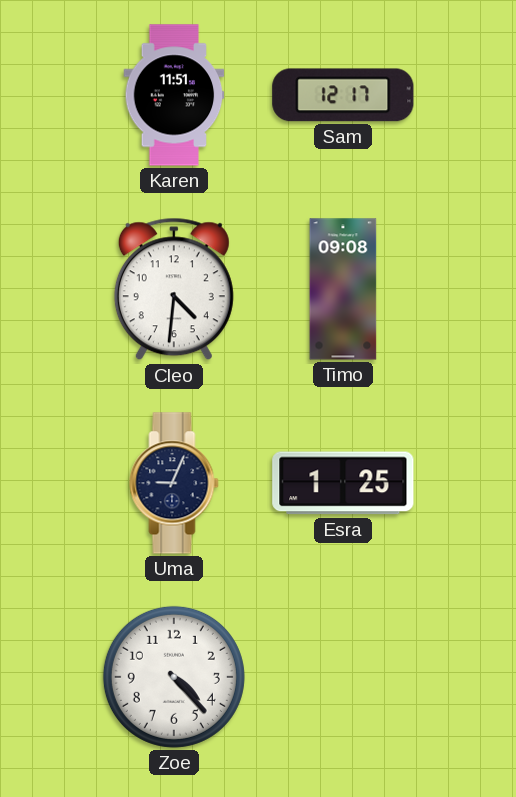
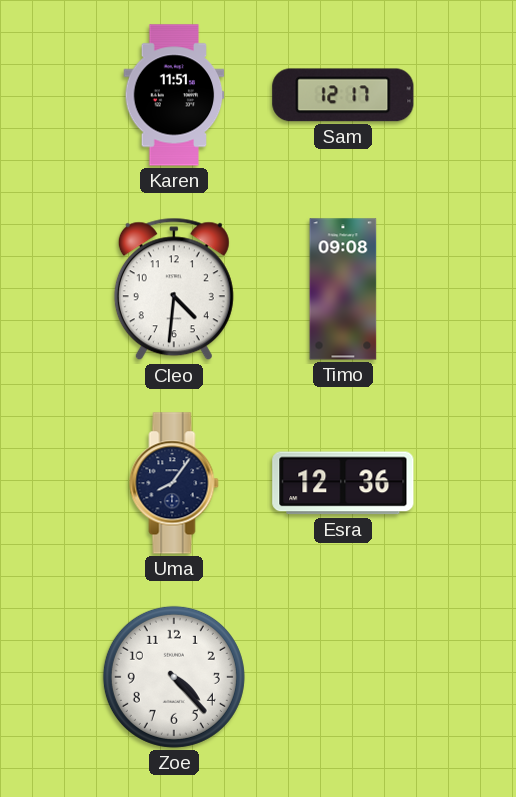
Uma: 9:04 -> 8:06
Esra: 1:25 -> 12:36
